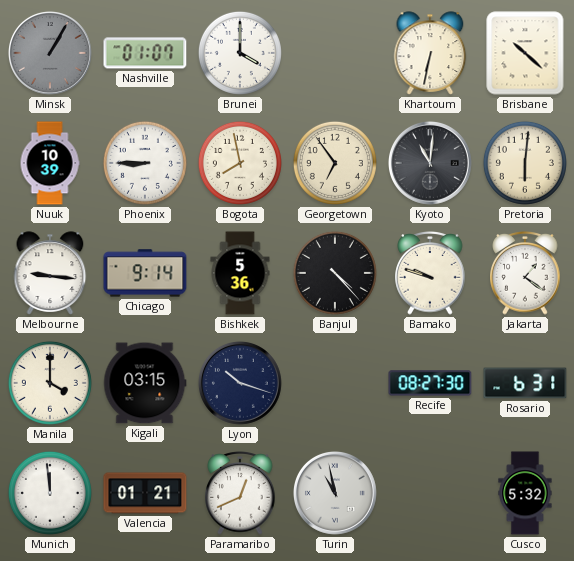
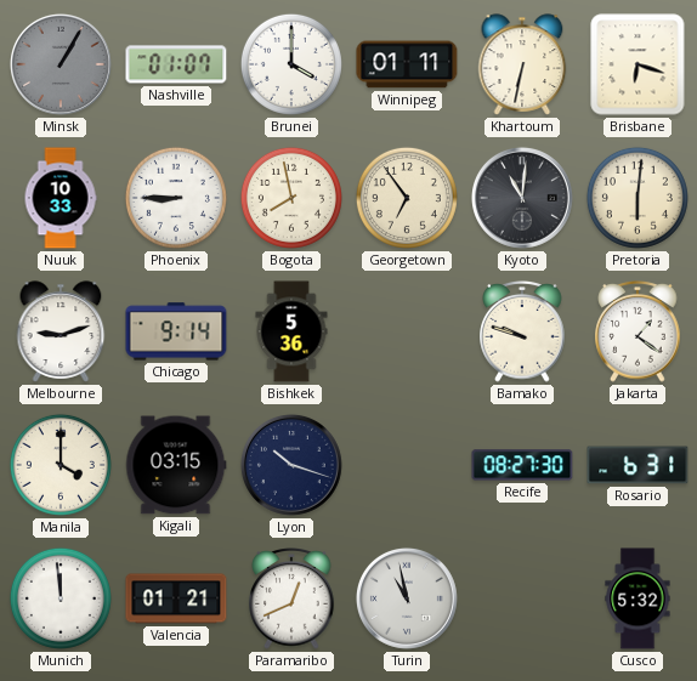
Winnipeg: none -> 01:11
Brisbane: 10:22 -> 6:18
Nuuk: 10:39 -> 10:33
Melbourne: 9:16 -> 9:12
Banjul: 4:23 -> none
